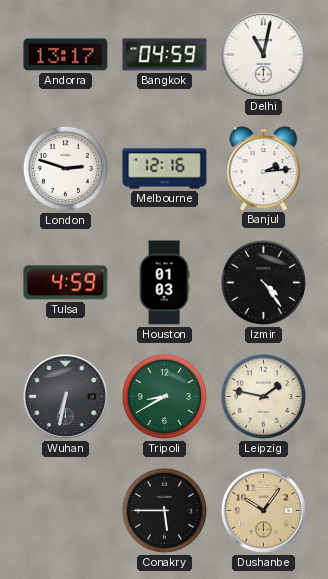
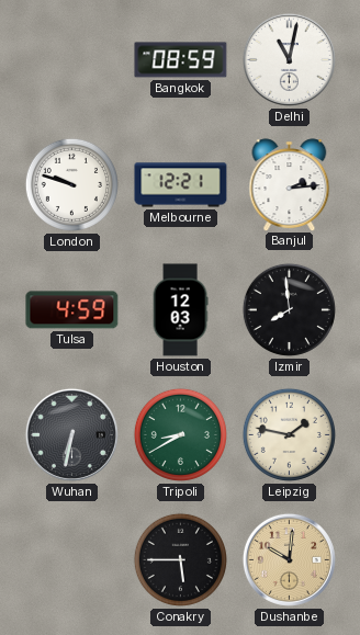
Andorra: 13:17 -> none
Bangkok: 04:59 -> 08:59
London: 2:48 -> 9:48
Melbourne: 12:16 -> 12:21
Houston: 01:03 -> 12:03
Izmir: 4:24 -> 7:59
Dushanbe: 10:06 -> 10:01
